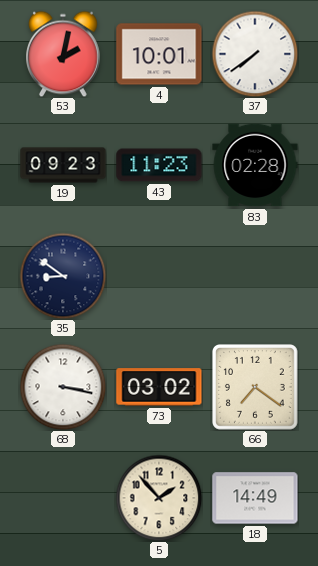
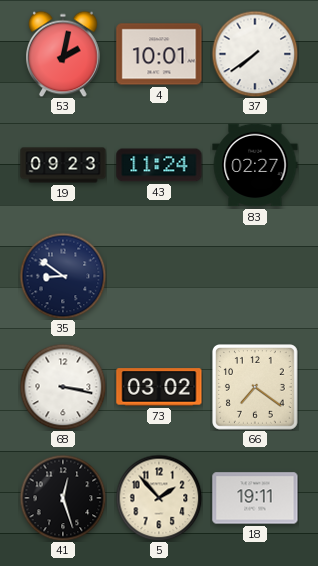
43: 11:23 -> 11:24
83: 02:28 -> 02:27
41: none -> 12:27
18: 14:49 -> 19:11
